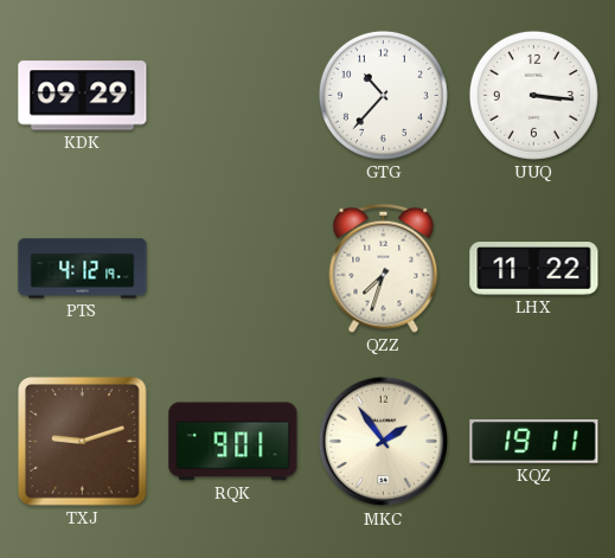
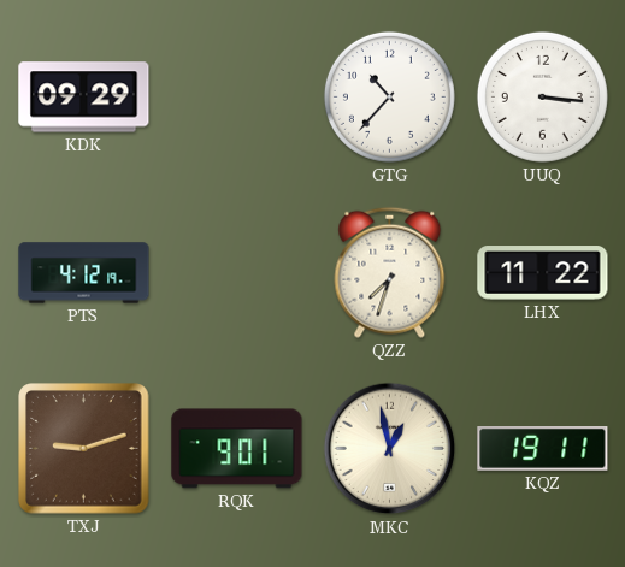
MKC: 1:54 -> 12:58
